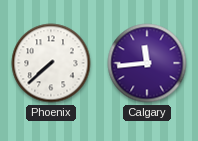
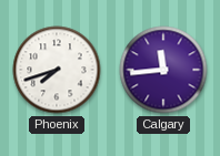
Phoenix: 7:38 -> 7:42
